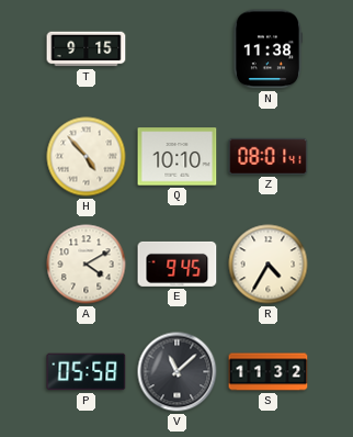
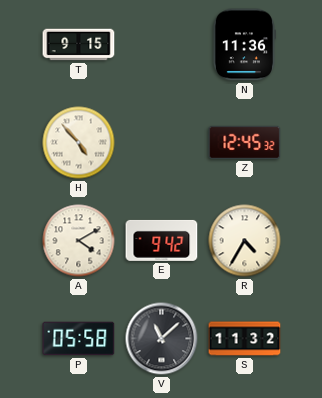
N: 11:38 -> 11:36
Q: 10:10 -> none
Z: 08:01 -> 12:45
E: 9:45 -> 9:42
